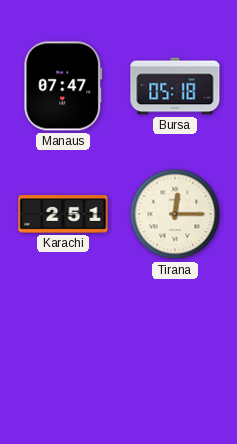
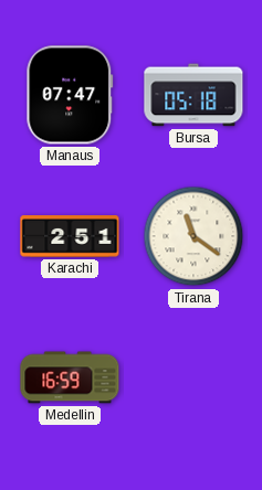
Tirana: 12:15 -> 11:21
Medellin: none -> 16:59
